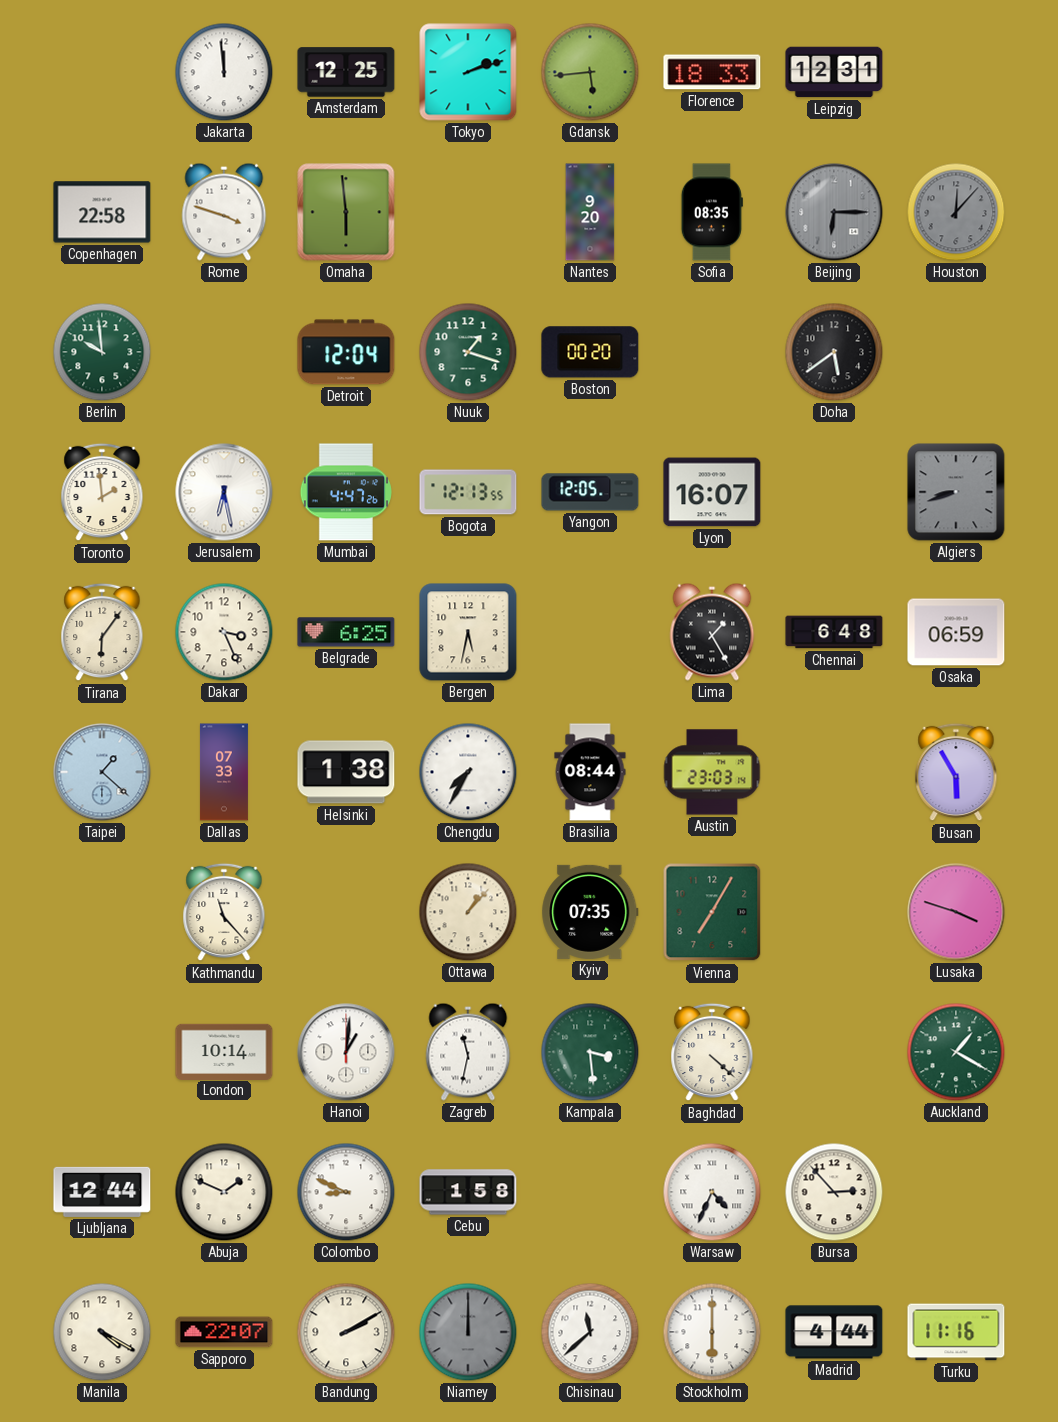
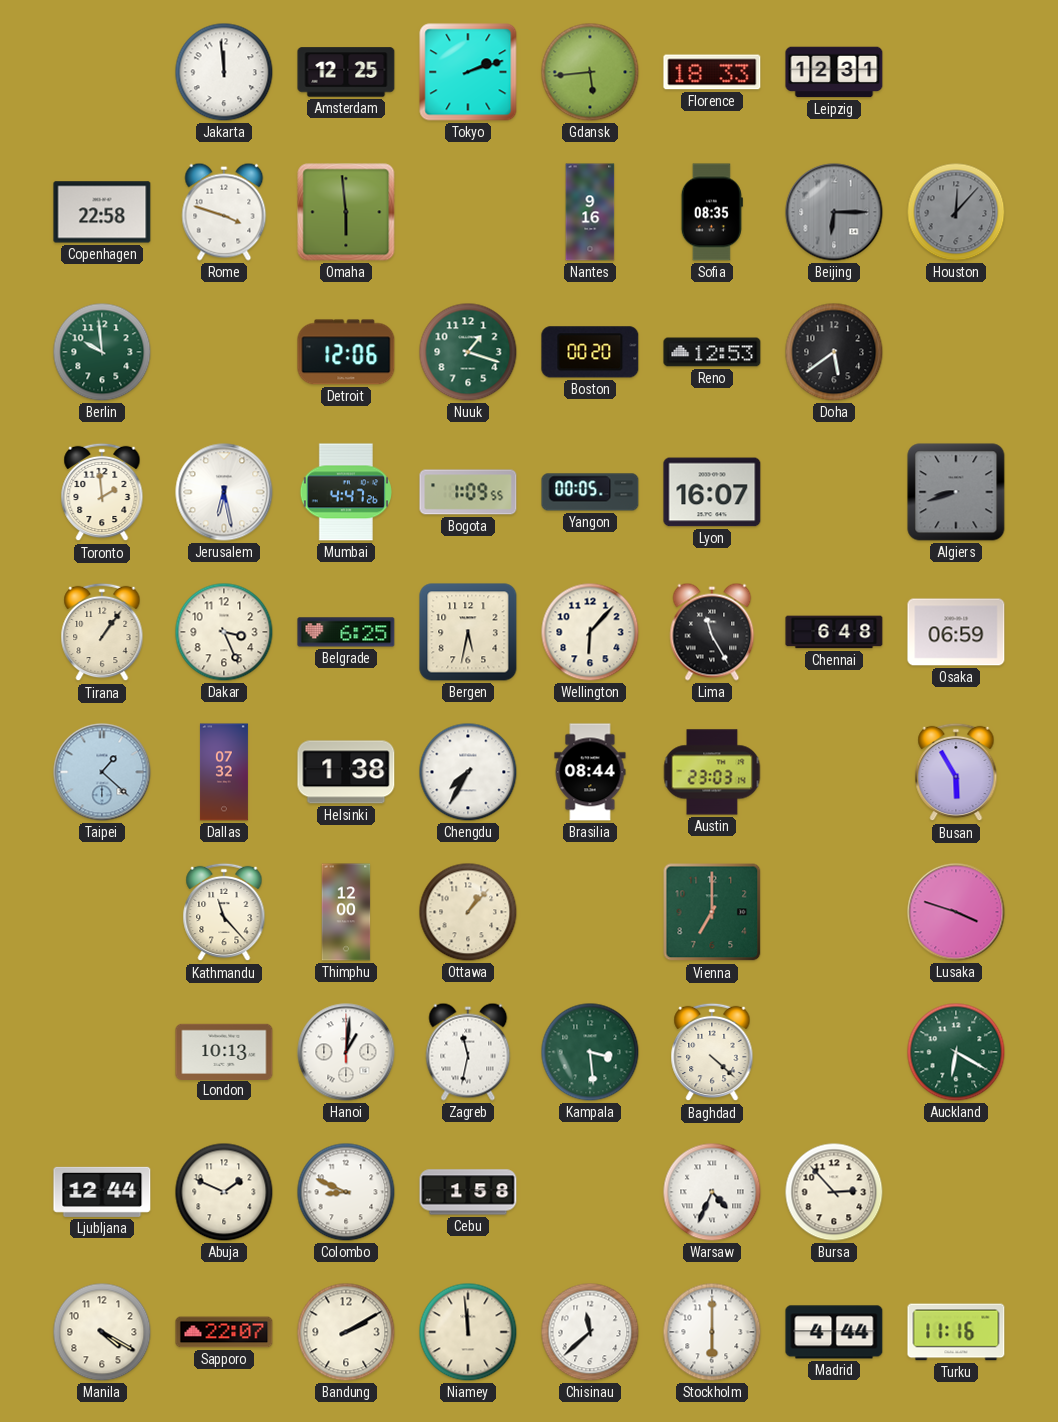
Nantes: 9:20 -> 9:16
Detroit: 12:04 -> 12:06
Reno: none -> 12:53
Bogota: 12:13 -> 1:09
Yangon: 12:05 -> 00:05
Tirana: 6:06 -> 1:06
Wellington: none -> 6:07
Lima: 1:25 -> 11:25
Dallas: 07:33 -> 07:32
Thimphu: none -> 12:00
Kyiv: 07:35 -> none
Vienna: 7:05 -> 7:00
London: 10:14 -> 10:13
Auckland: 1:20 -> 6:20
Niamey: 12:00 -> 11:59
Niamey dial: grey -> cream
